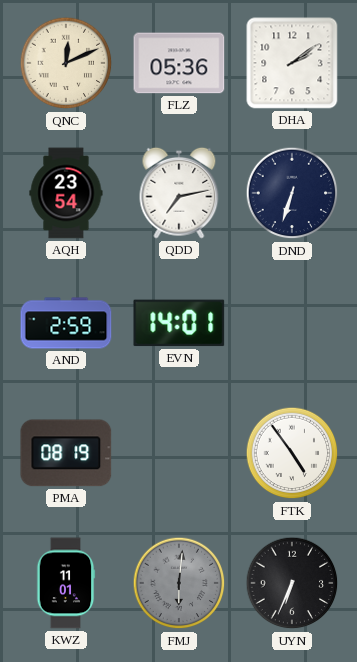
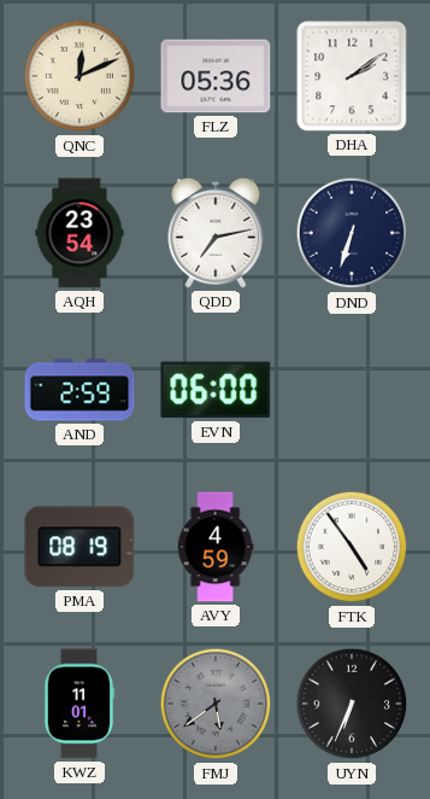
EVN: 14:01 -> 06:00
AVY: none -> 4:59
FMJ: 6:01 -> 5:39
